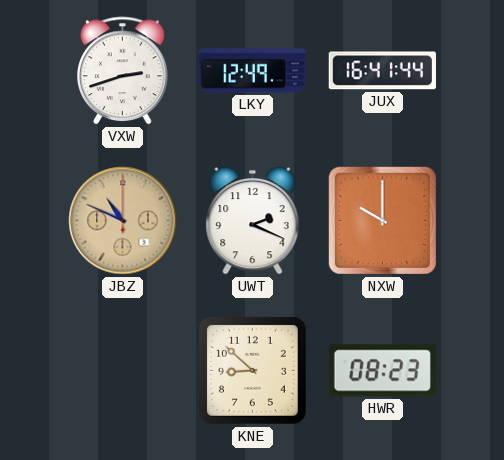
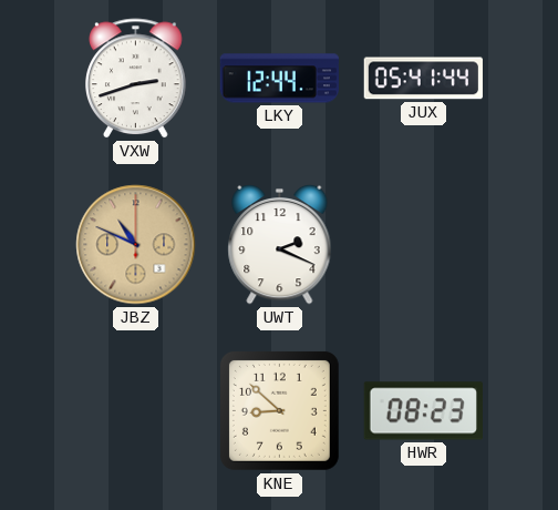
LKY: 12:49 -> 12:44
JUX: 16:41 -> 05:41
NXW: 10:00 -> none
